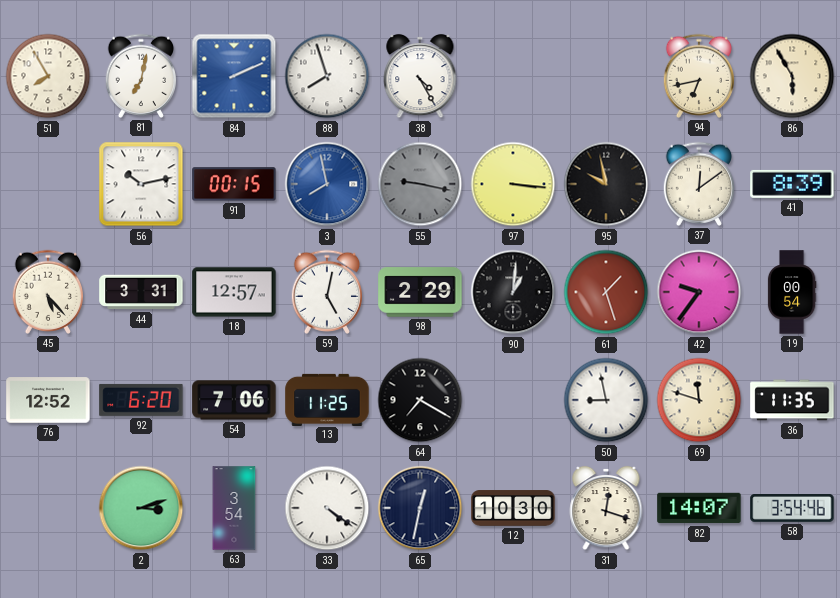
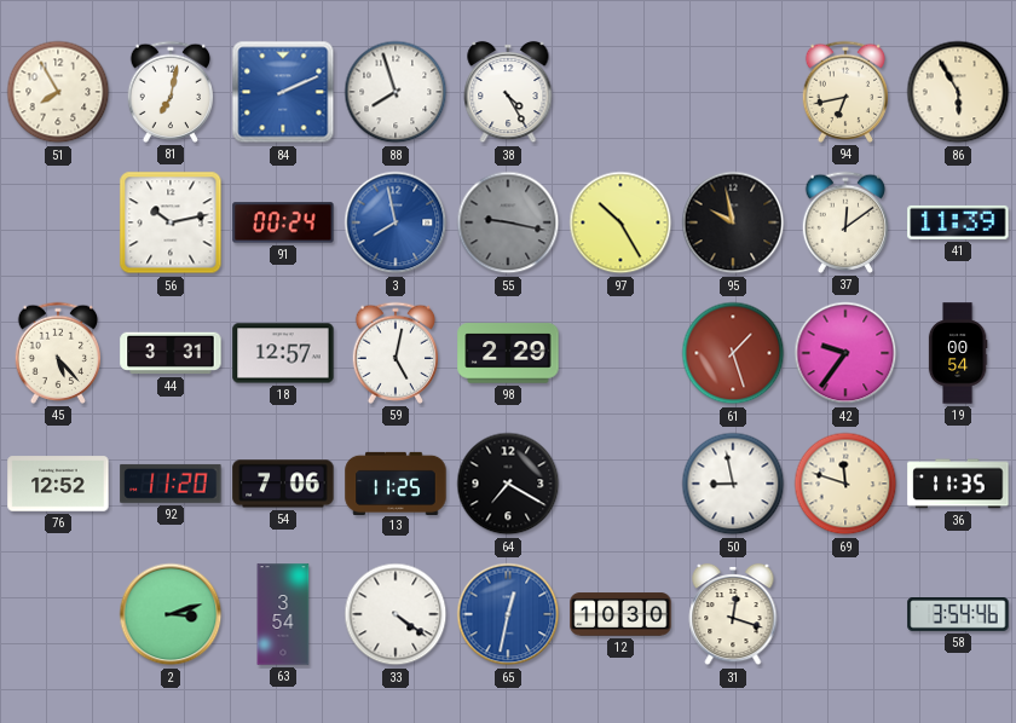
91: 00:15 -> 00:24
97: 3:16 -> 10:25
41: 8:39 -> 11:39
90: 1:01 -> none
92: 6:20 -> 11:20
65 dial: navy -> blue
82: 14:07 -> none
